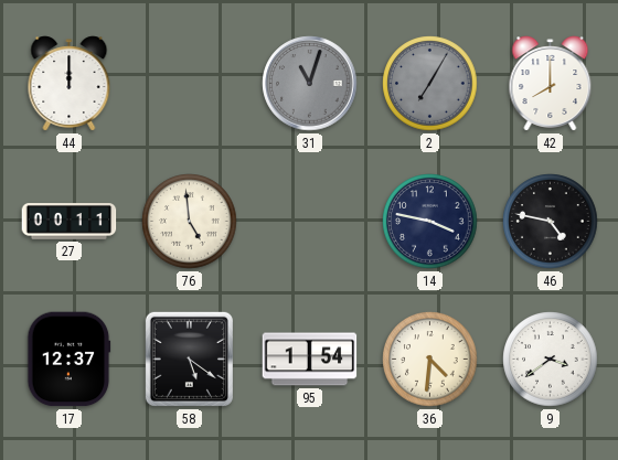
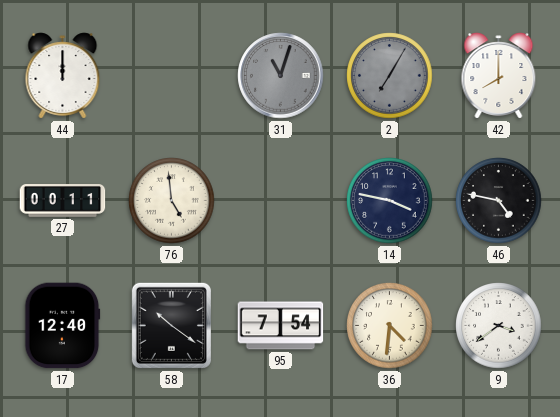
17: 12:37 -> 12:40
58: 5:21 -> 10:21
95: 1:54 -> 7:54
